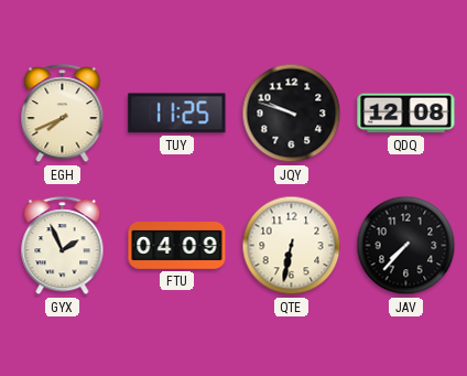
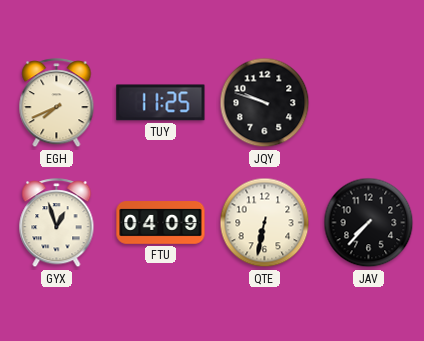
QDQ: 12:08 -> none
GYX: 1:56 -> 12:57
